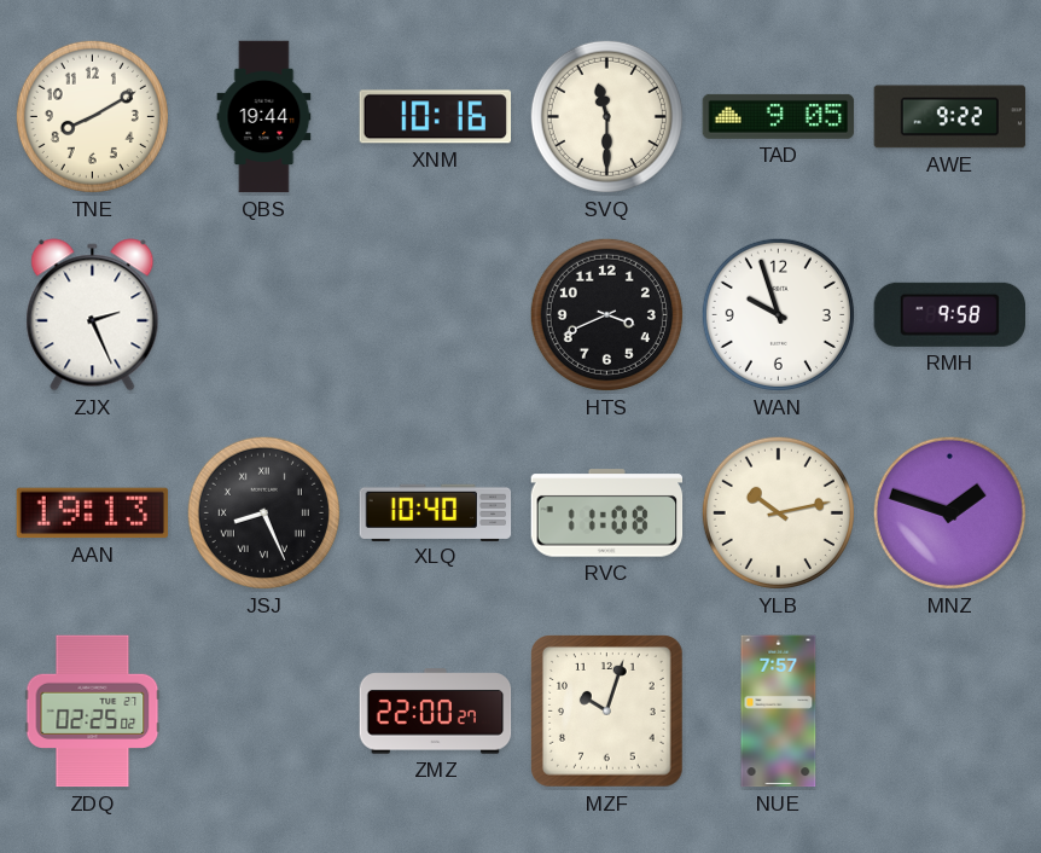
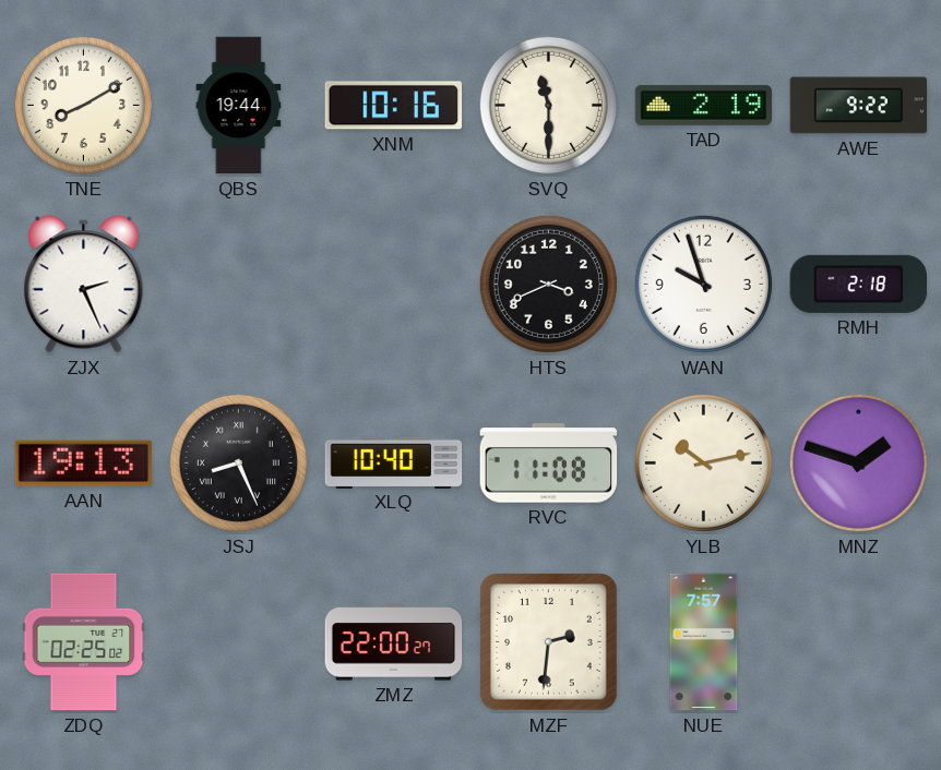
TAD: 9:05 -> 2:19
RMH: 9:58 -> 2:18
MZF: 10:03 -> 2:31
